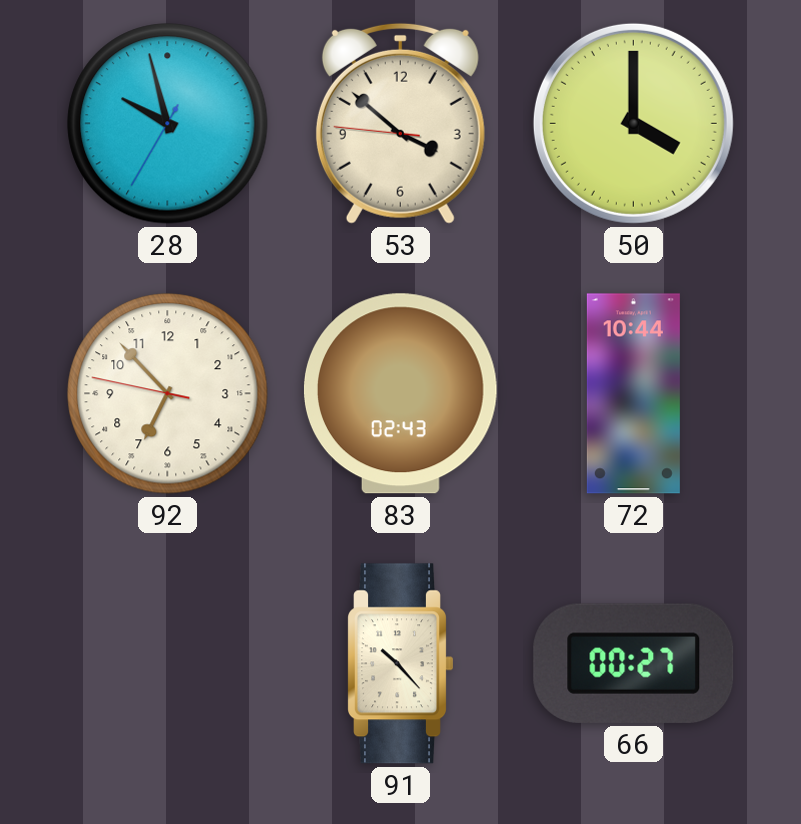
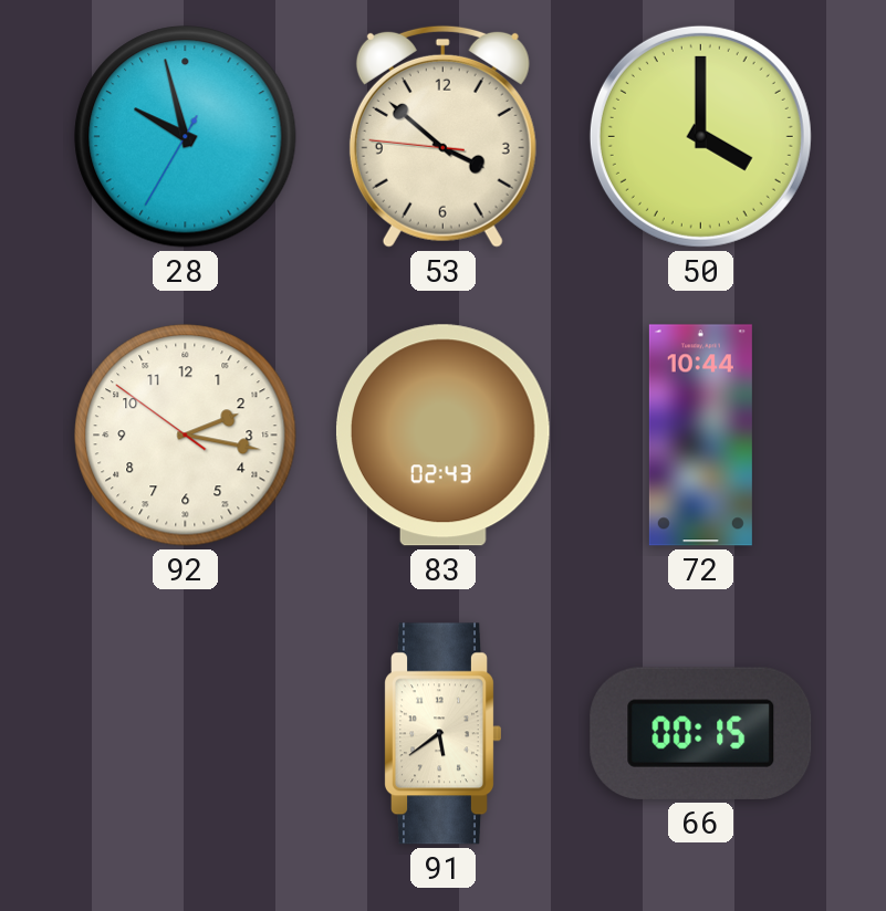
92: 6:52 -> 2:16
91: 10:23 -> 5:39
66: 00:27 -> 00:15
